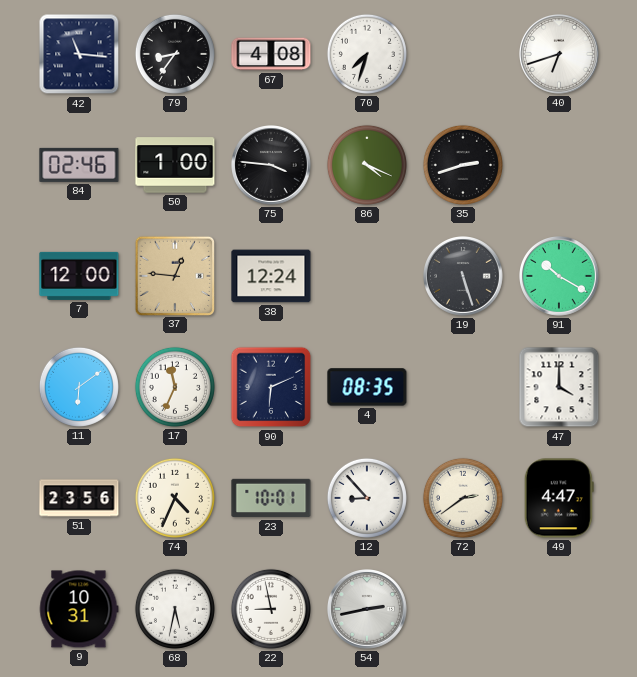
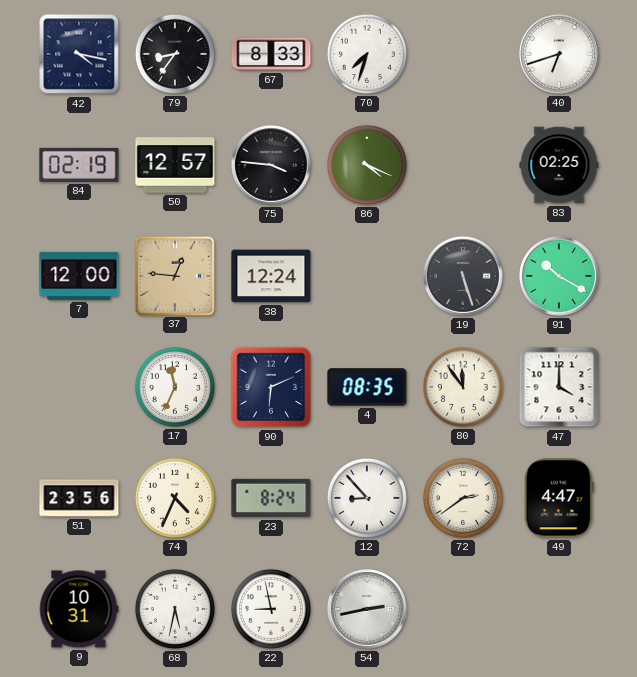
42: 11:16 -> 4:17
67: 4:08 -> 8:33
84: 02:46 -> 02:19
50: 1:00 -> 12:57
35: 2:42 -> none
83: none -> 02:25
11: 6:09 -> none
80: none -> 11:54
23: 10:01 -> 8:24
